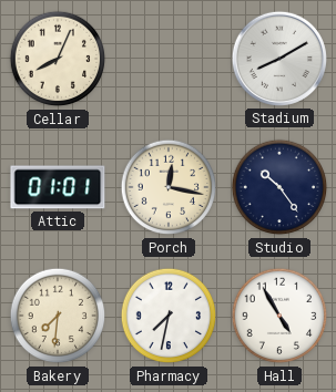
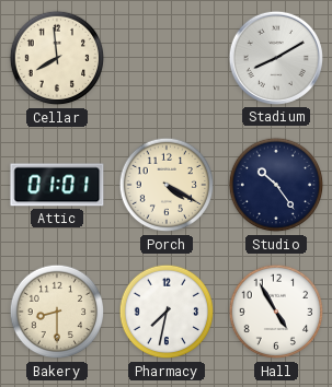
Cellar: 8:04 -> 7:59
Porch: 12:17 -> 4:20
Bakery: 7:31 -> 8:30
